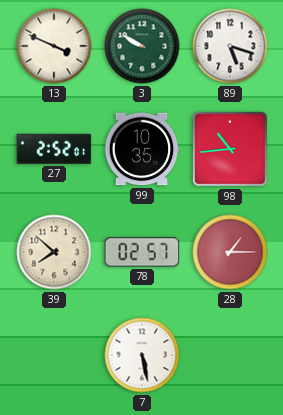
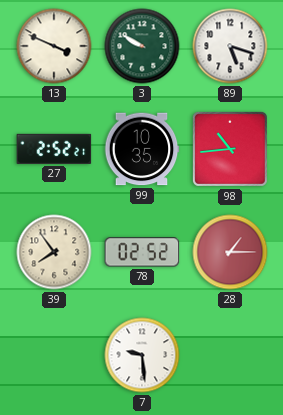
27: 2:52:01 -> 2:52:21
39: 7:52 -> 7:54
78: 02:57 -> 02:52
7: 5:28 -> 9:29
